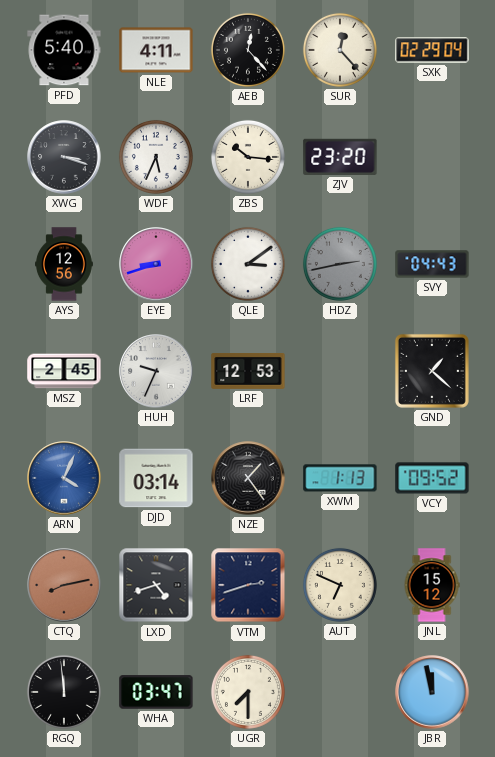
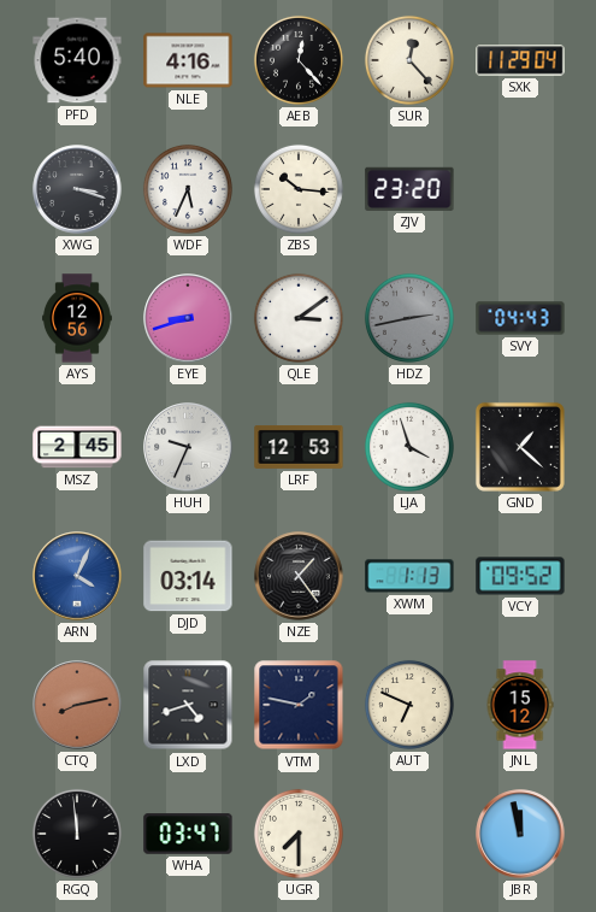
NLE: 4:11 -> 4:16
SXK: 02:29 -> 11:29
LJA: none -> 3:57
VTM: 2:42 -> 1:47
